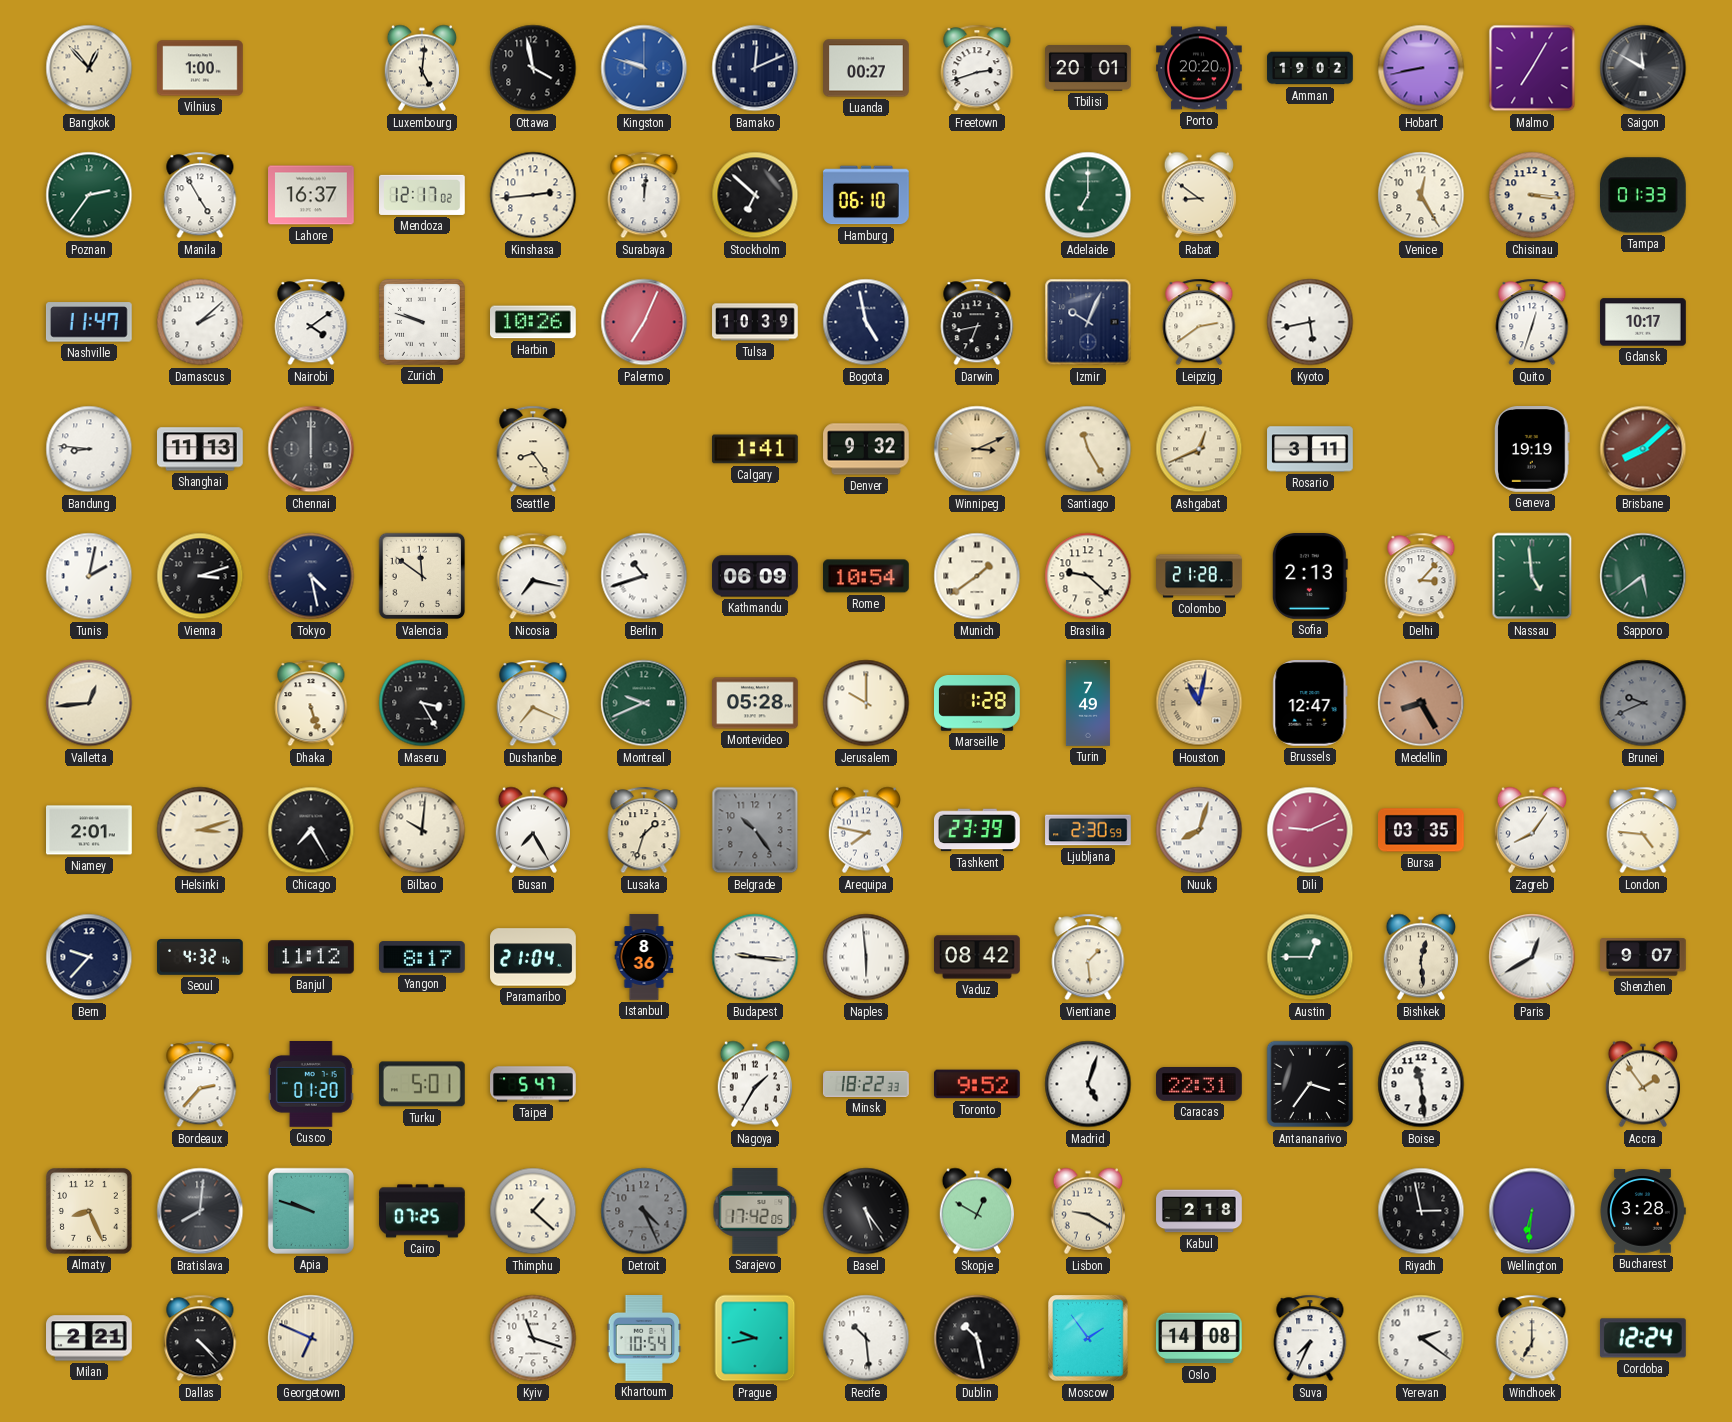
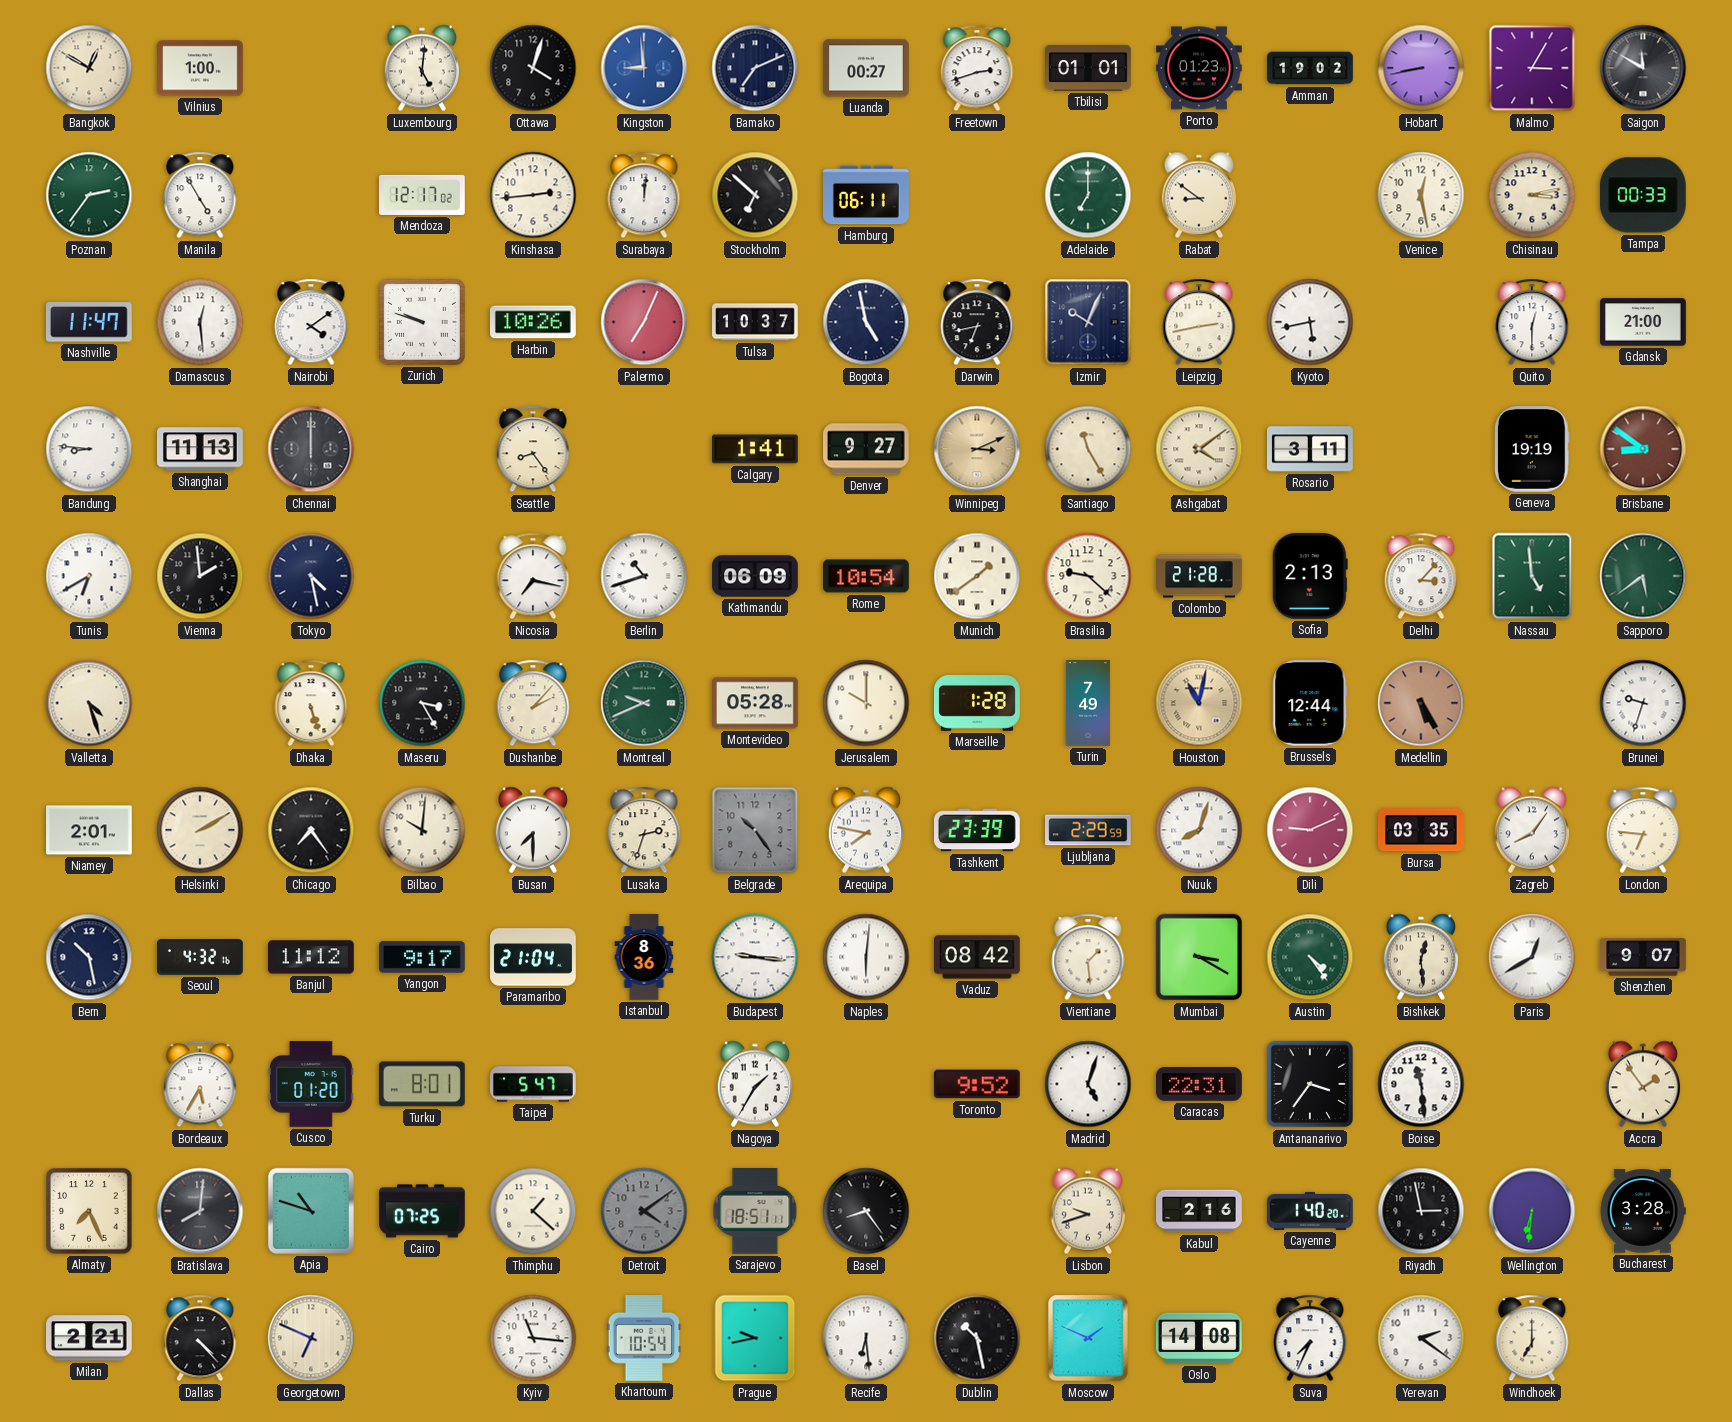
Bangkok: 12:53 -> 12:50
Ottawa: 3:58 -> 4:03
Kingston: 9:48 -> 8:59
Bamako: 12:11 -> 7:11
Tbilisi: 20:01 -> 01:01
Porto: 20:20 -> 01:23
Malmo: 7:05 -> 3:05
Lahore: 16:37 -> none
Hamburg: 06:10 -> 06:11
Venice: 12:25 -> 12:28
Chisinau: 3:16 -> 3:13
Tampa: 01:33 -> 00:33
Damascus: 2:08 -> 12:29
Tulsa: 10:39 -> 10:37
Leipzig: 2:39 -> 2:43
Quito: 12:33 -> 12:30
Gdansk: 10:17 -> 21:00
Denver: 9:32 -> 9:27
Ashgabat: 12:41 -> 4:09
Brisbane: 8:08 -> 8:51
Tunis: 2:02 -> 6:40
Vienna: 3:12 -> 1:59
Valencia: 11:51 -> none
Valletta: 12:44 -> 4:27
Dushanbe: 7:19 -> 2:07
Brussels: 12:47 -> 12:44
Medellin: 8:25 -> 5:25
Brunei: 9:41 -> 9:33
Brunei dial: grey -> white
Helsinki: 3:12 -> 2:10
Chicago: 7:25 -> 7:24
Busan: 7:25 -> 7:30
Lusaka: 1:33 -> 2:33
Ljubljana: 2:30 -> 2:29
London: 4:46 -> 6:46
Bern: 9:37 -> 10:28
Yangon: 8:17 -> 9:17
Naples: 5:59 -> 6:01
Mumbai: none -> 3:20
Austin: 12:45 -> 4:24
Bordeaux: 2:37 -> 5:35
Turku: 5:01 -> 8:01
Minsk: 18:22 -> none
Almaty: 8:26 -> 7:26
Apia: 9:48 -> 10:48
Detroit: 4:26 -> 4:09
Sarajevo: 17:42 -> 18:51
Basel: 5:24 -> 8:24
Skopje: 12:50 -> none
Lisbon: 9:20 -> 9:42
Kabul: 2:18 -> 2:16
Cayenne: none -> 1:40
Kyiv: 11:18 -> 11:16
Recife: 10:29 -> 6:29
Moscow: 1:54 -> 1:49
Cordoba: 12:24 -> none
